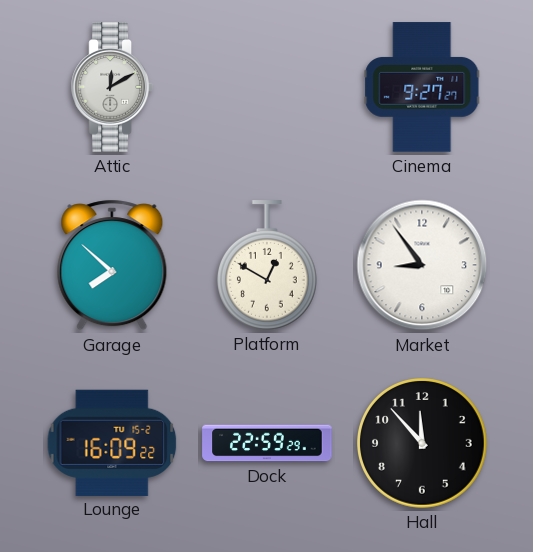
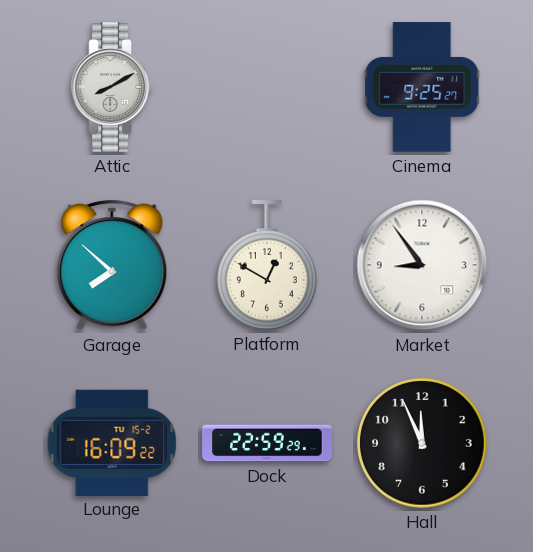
Attic: 12:10 -> 8:10
Cinema: 9:27 -> 9:25
Hall: 11:53 -> 11:56
